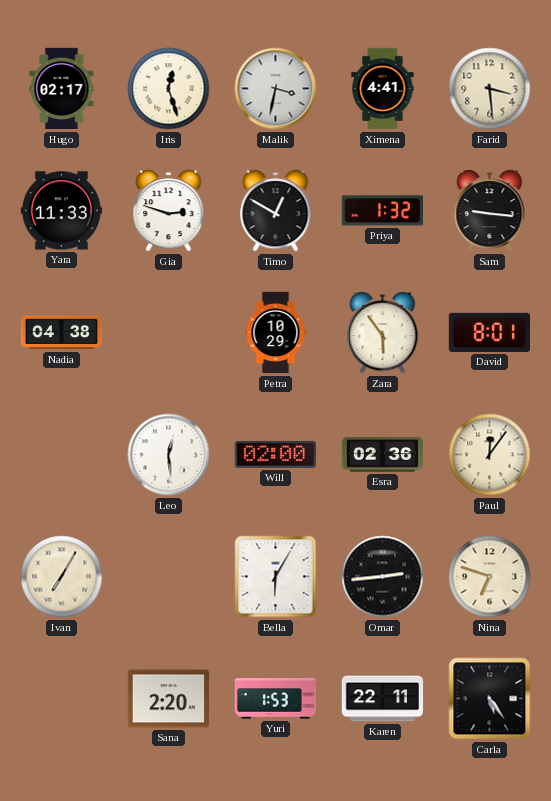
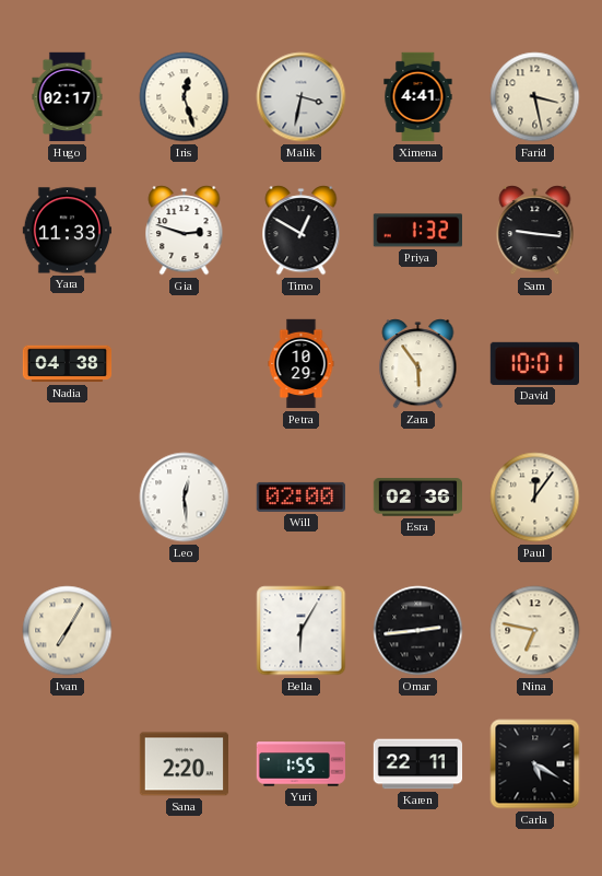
Farid: 3:29 -> 3:28
David: 8:01 -> 10:01
Nina: 6:48 -> 6:47
Yuri: 1:53 -> 1:55
Carla: 5:24 -> 5:20
